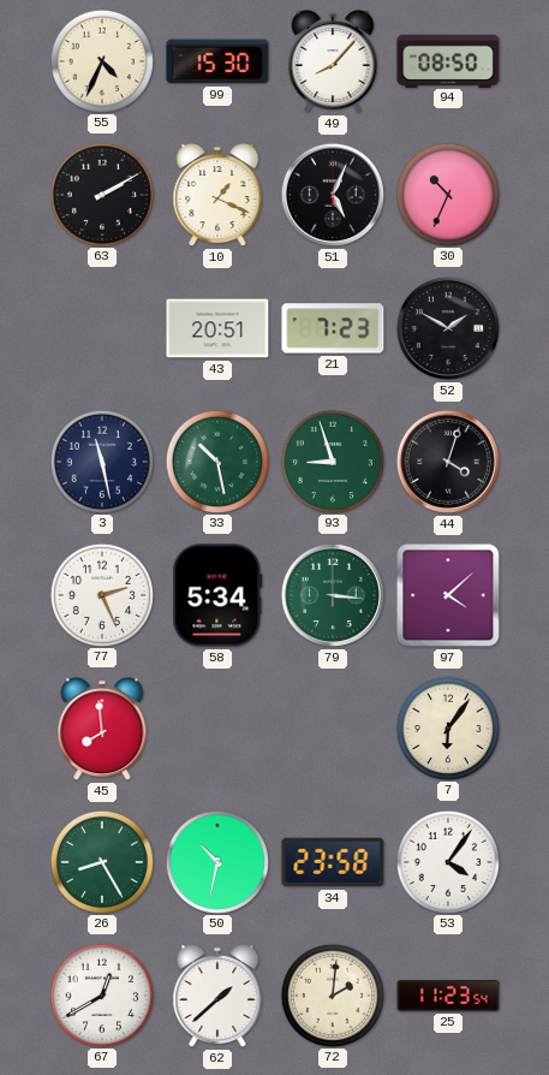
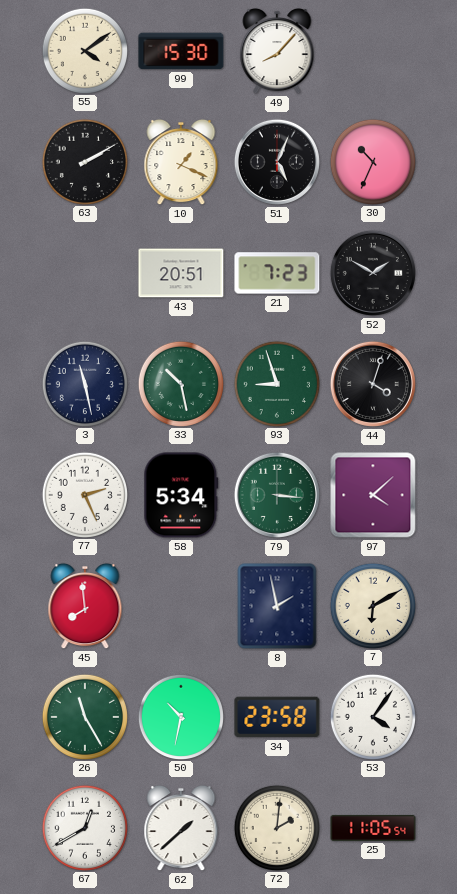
55: 4:34 -> 4:09
94: 08:50 -> none
8: none -> 1:58
7: 6:06 -> 6:10
26: 8:25 -> 11:25
25: 11:23 -> 11:05
